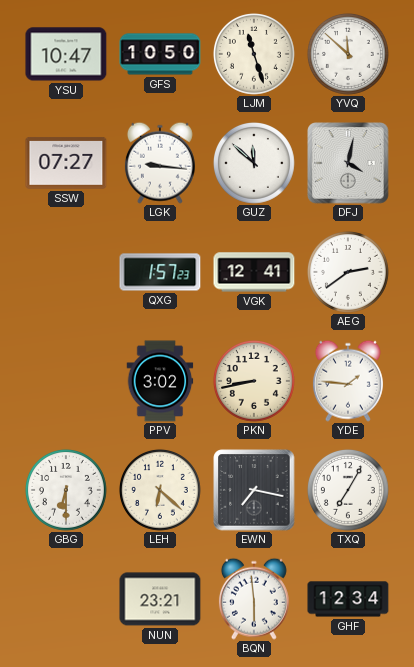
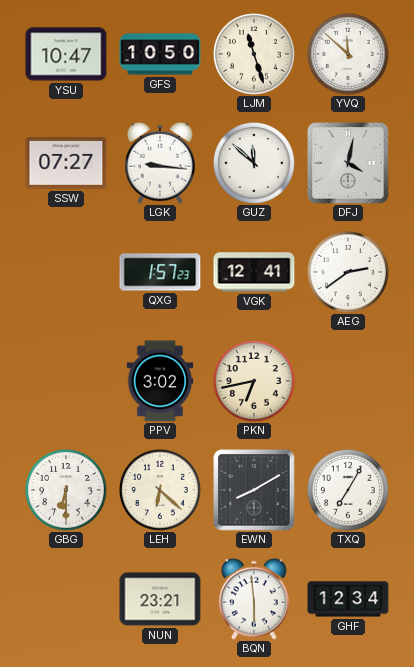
PKN: 8:43 -> 6:43
YDE: 1:46 -> none
EWN: 7:17 -> 8:10
